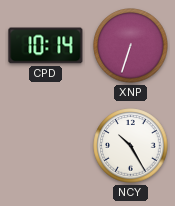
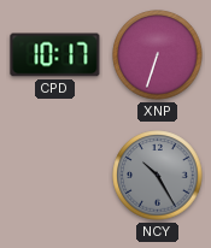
CPD: 10:14 -> 10:17
NCY dial: white -> grey
